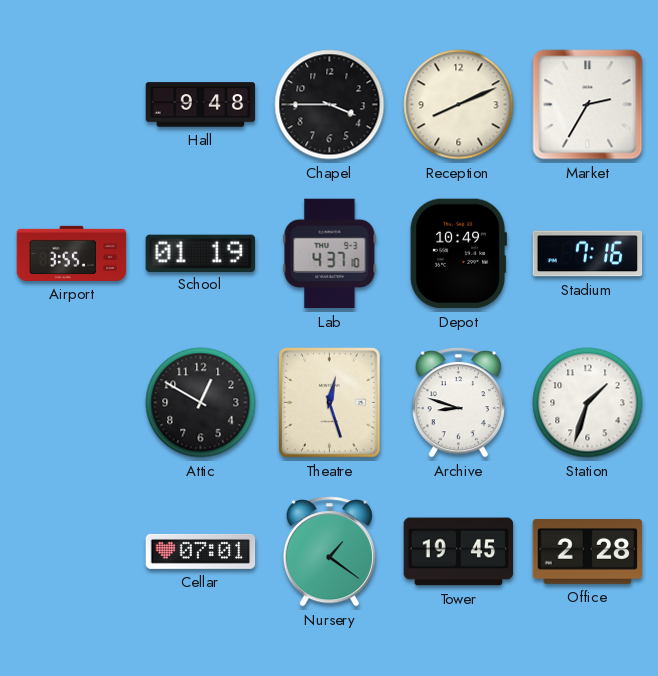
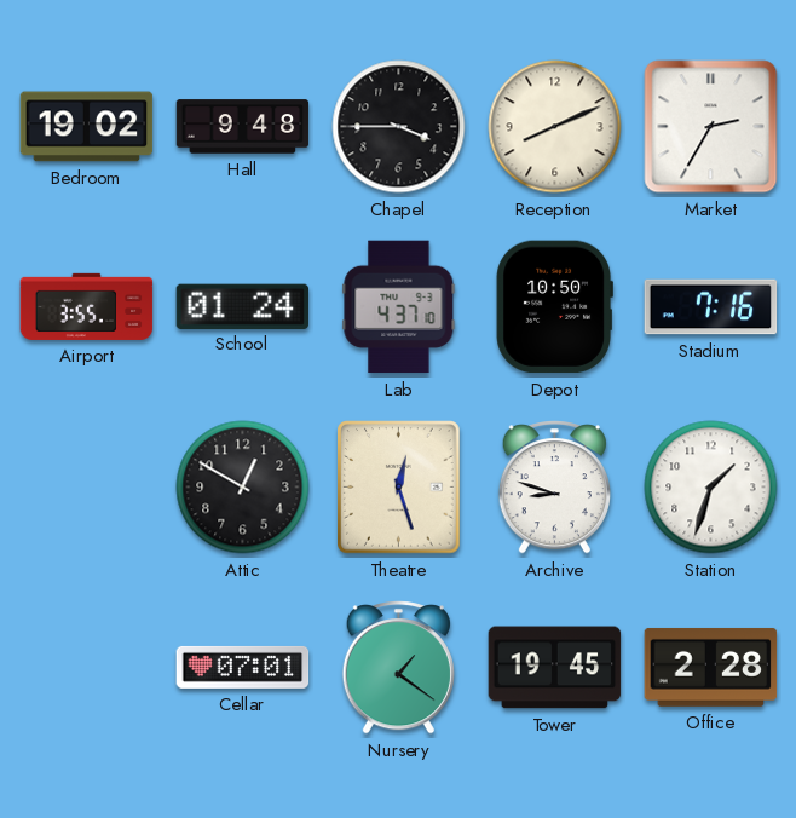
Bedroom: none -> 19:02
School: 01:19 -> 01:24
Depot: 10:49 -> 10:50
